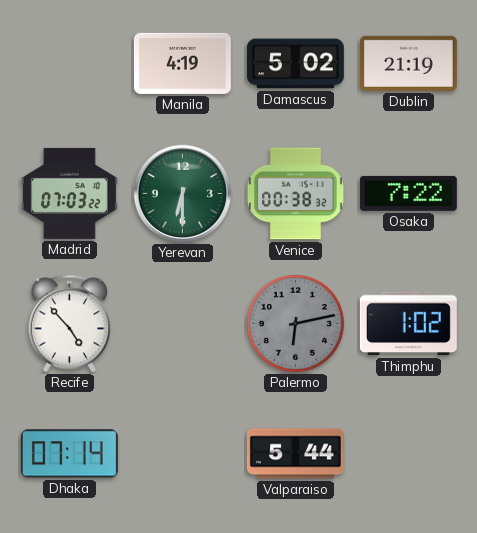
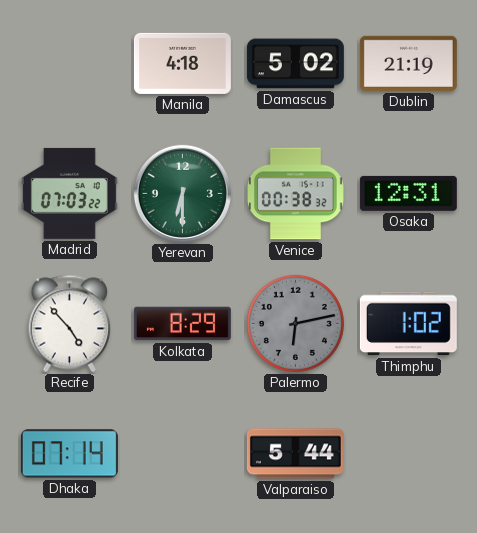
Manila: 4:19 -> 4:18
Osaka: 7:22 -> 12:31
Kolkata: none -> 8:29
